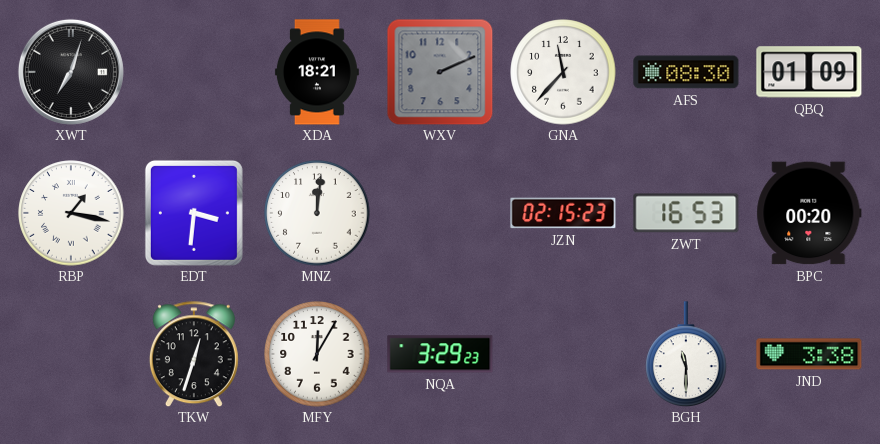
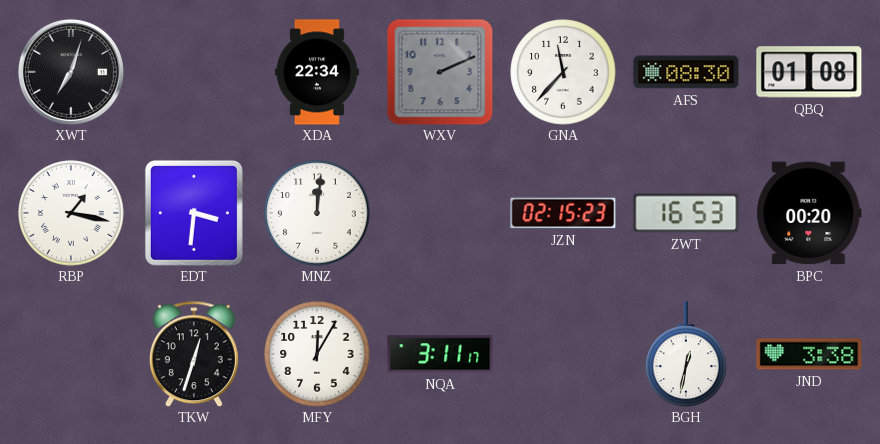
XDA: 18:21 -> 22:34
QBQ: 01:09 -> 01:08
NQA: 3:29 -> 3:11
BGH: 11:30 -> 12:32
